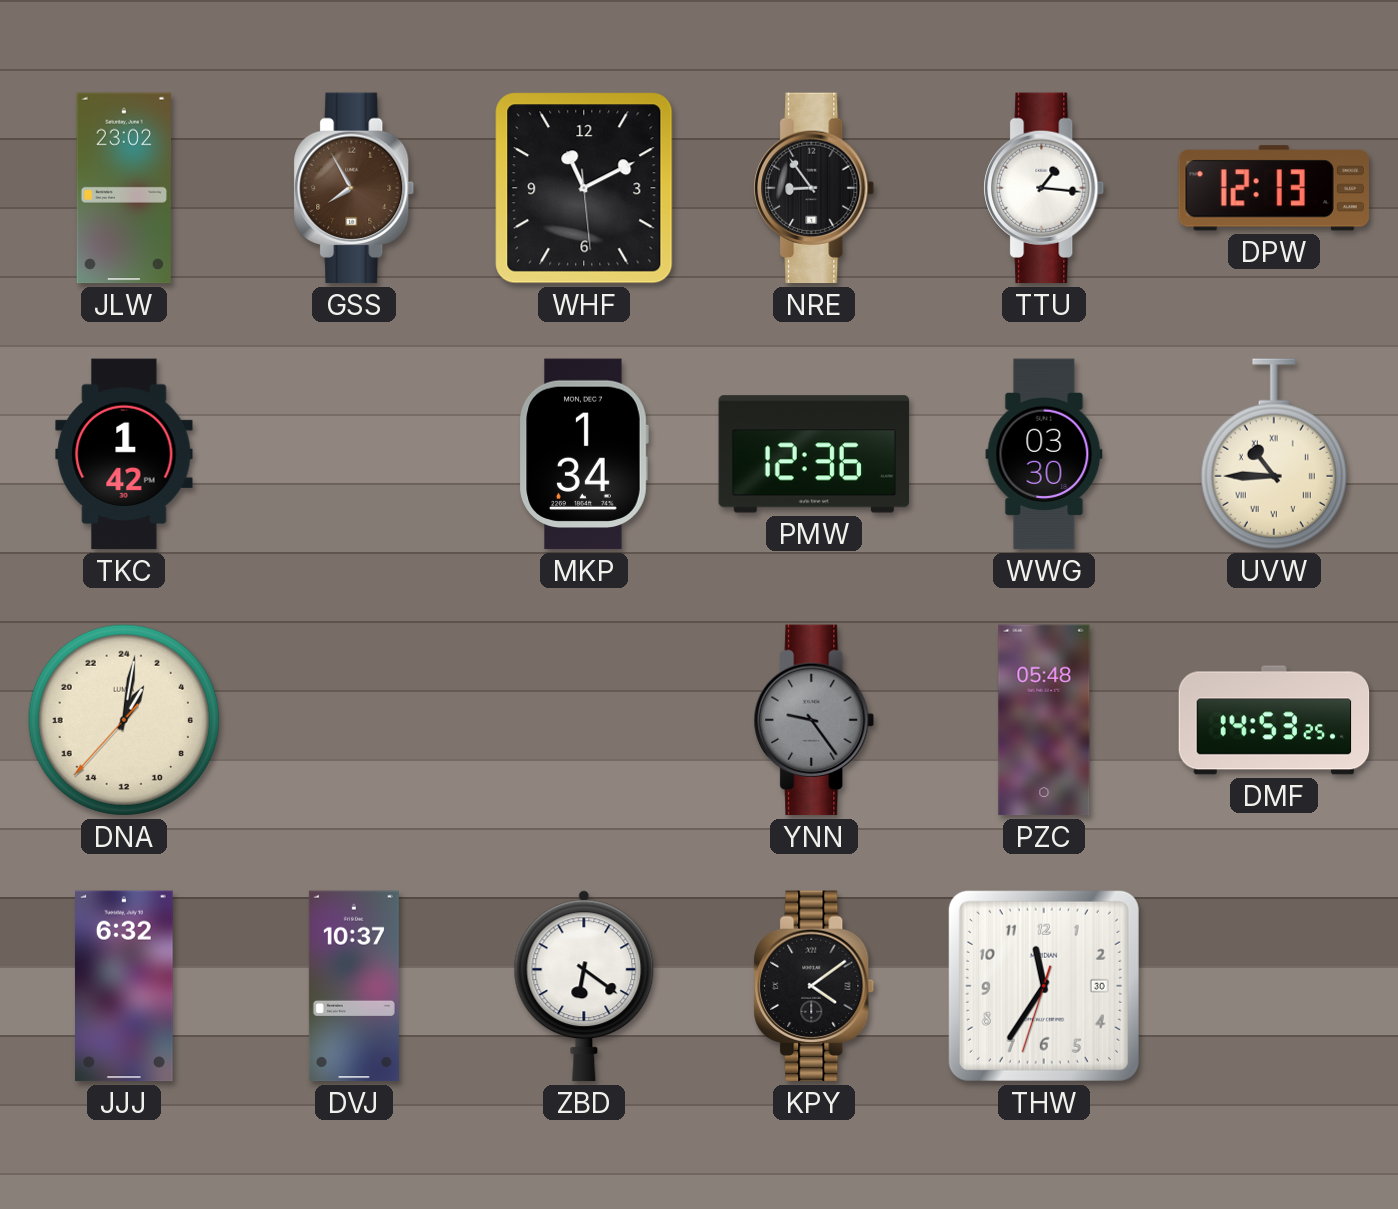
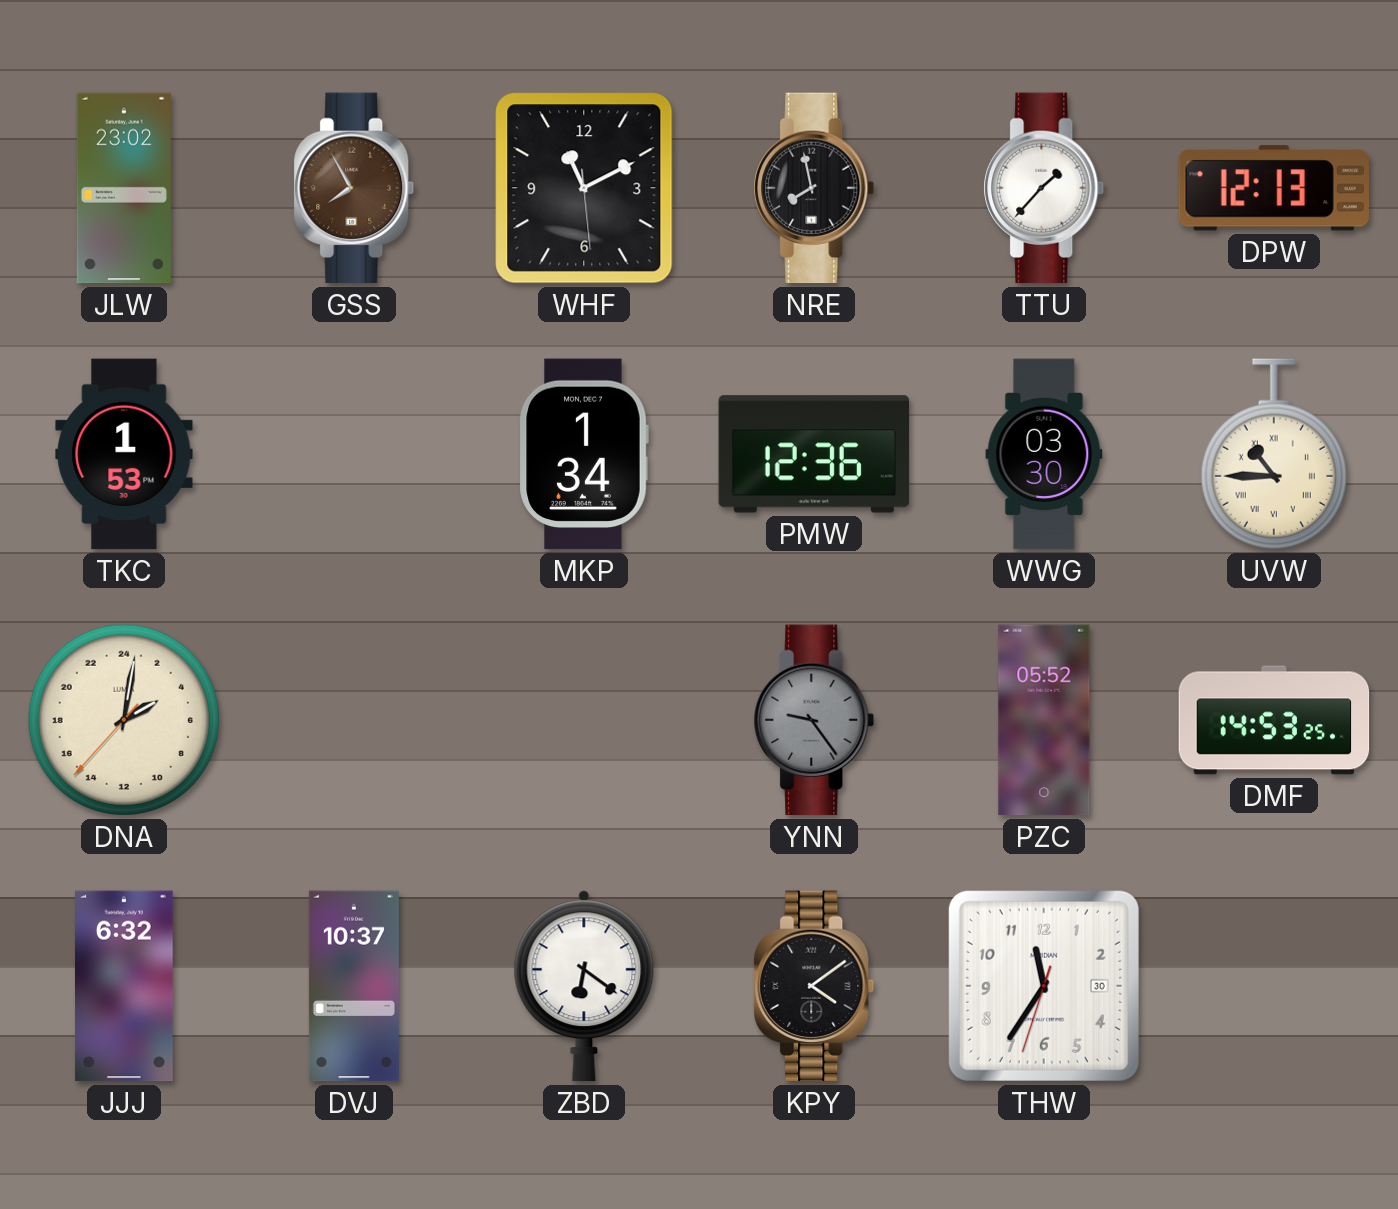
NRE: 8:54 -> 7:58
TTU: 1:16 -> 1:37
TKC: 1:42 -> 1:53
DNA: 2:01 -> 4:01
PZC: 05:48 -> 05:52
